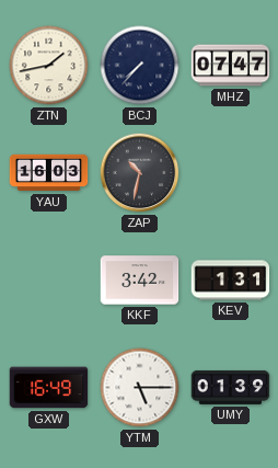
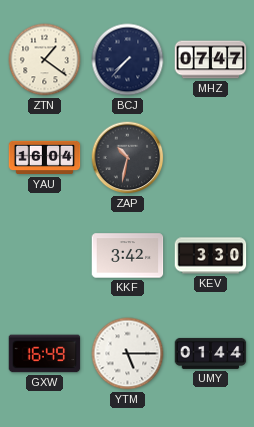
ZTN: 1:43 -> 1:21
YAU: 16:03 -> 16:04
KEV: 1:31 -> 3:30
UMY: 01:39 -> 01:44
